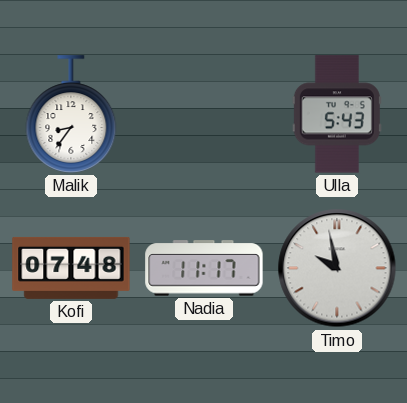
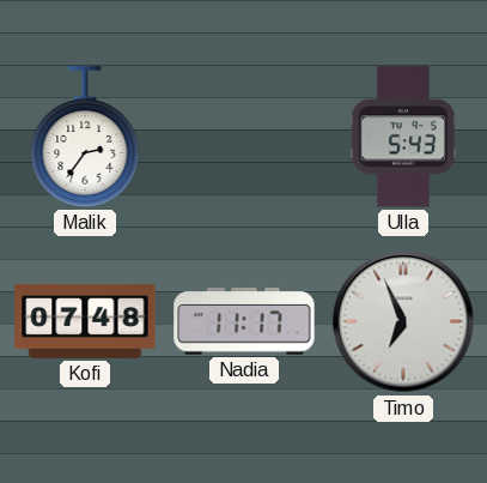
Malik: 8:36 -> 2:36
Timo: 9:58 -> 6:56
